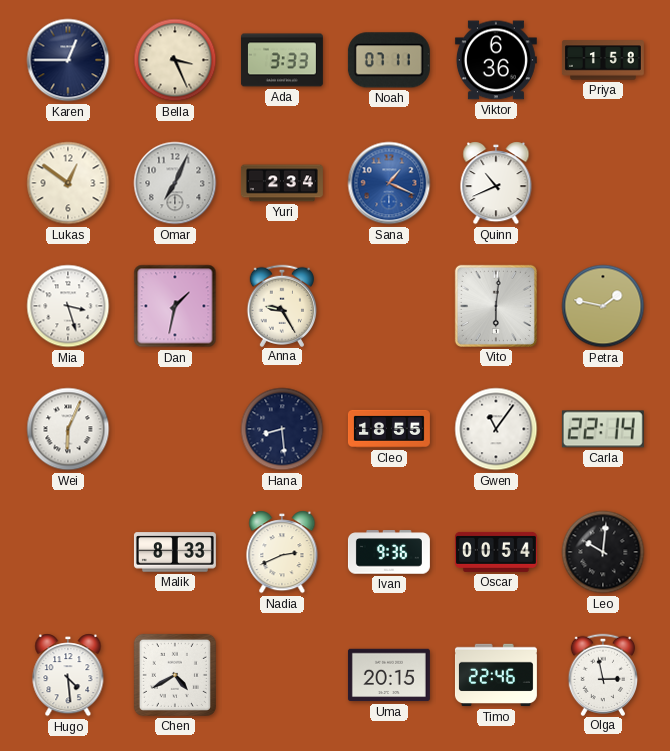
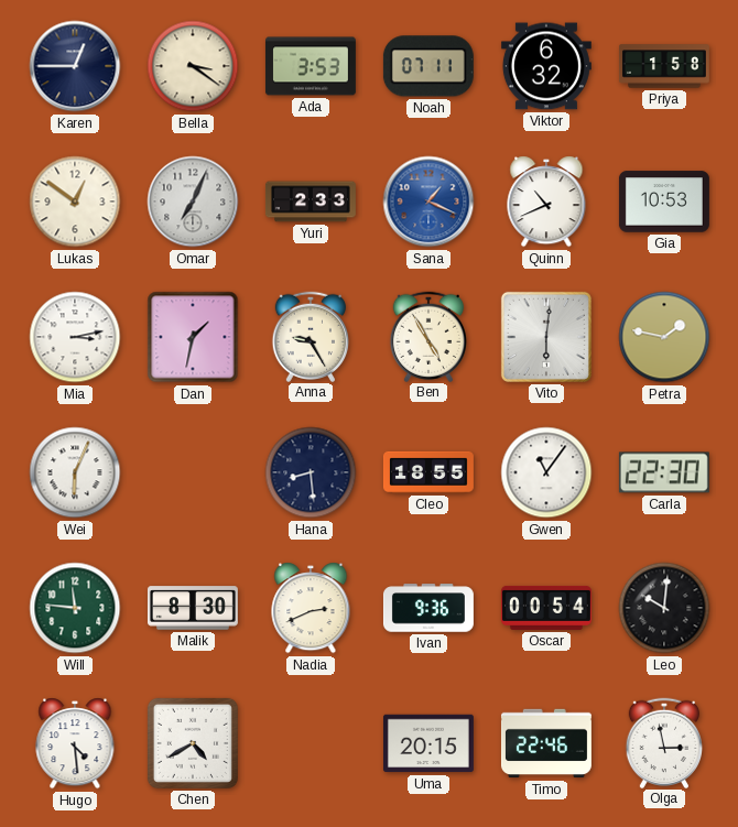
Bella: 3:26 -> 3:21
Ada: 3:33 -> 3:53
Viktor: 6:36 -> 6:32
Yuri: 2:34 -> 2:33
Gia: none -> 10:53
Mia: 3:27 -> 3:13
Ben: none -> 4:55
Carla: 22:14 -> 22:30
Will: none -> 11:46
Malik: 8:33 -> 8:30
